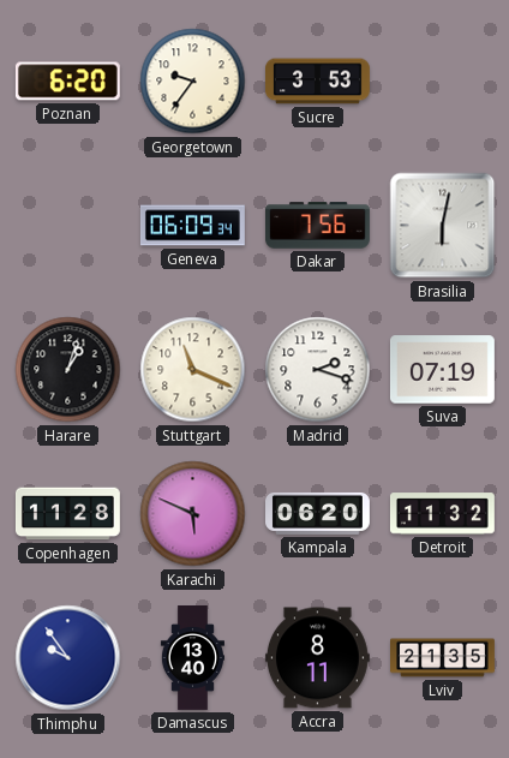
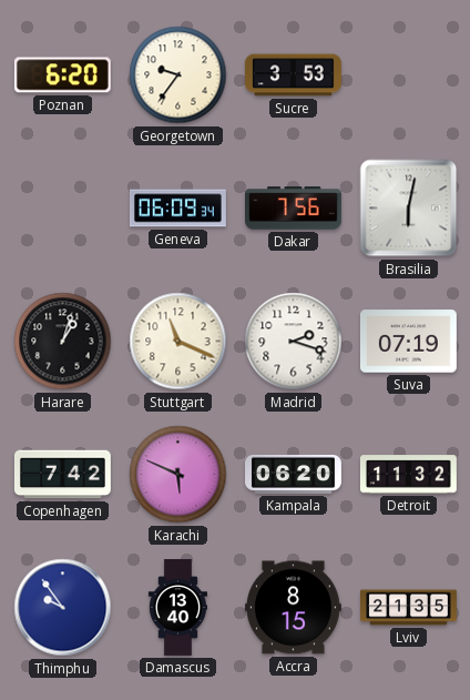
Copenhagen: 11:28 -> 7:42
Accra: 8:11 -> 8:15
